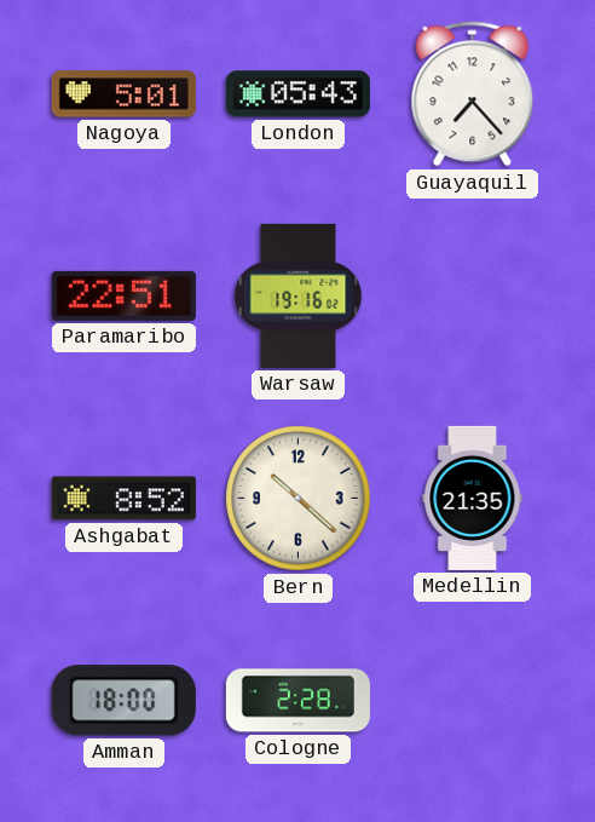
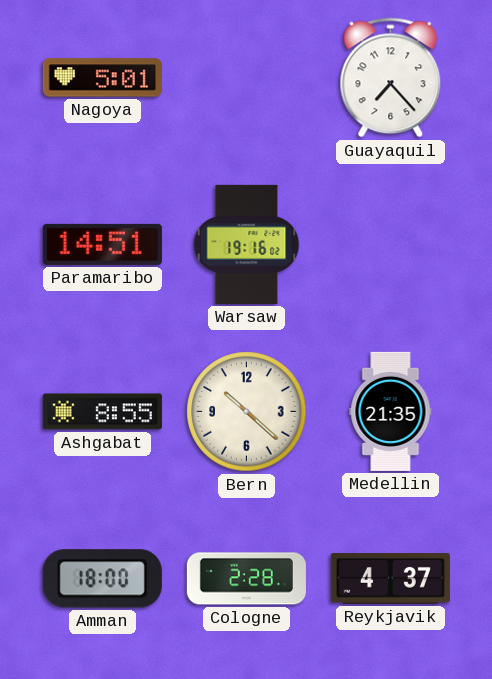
London: 05:43 -> none
Paramaribo: 22:51 -> 14:51
Ashgabat: 8:52 -> 8:55
Reykjavik: none -> 4:37
